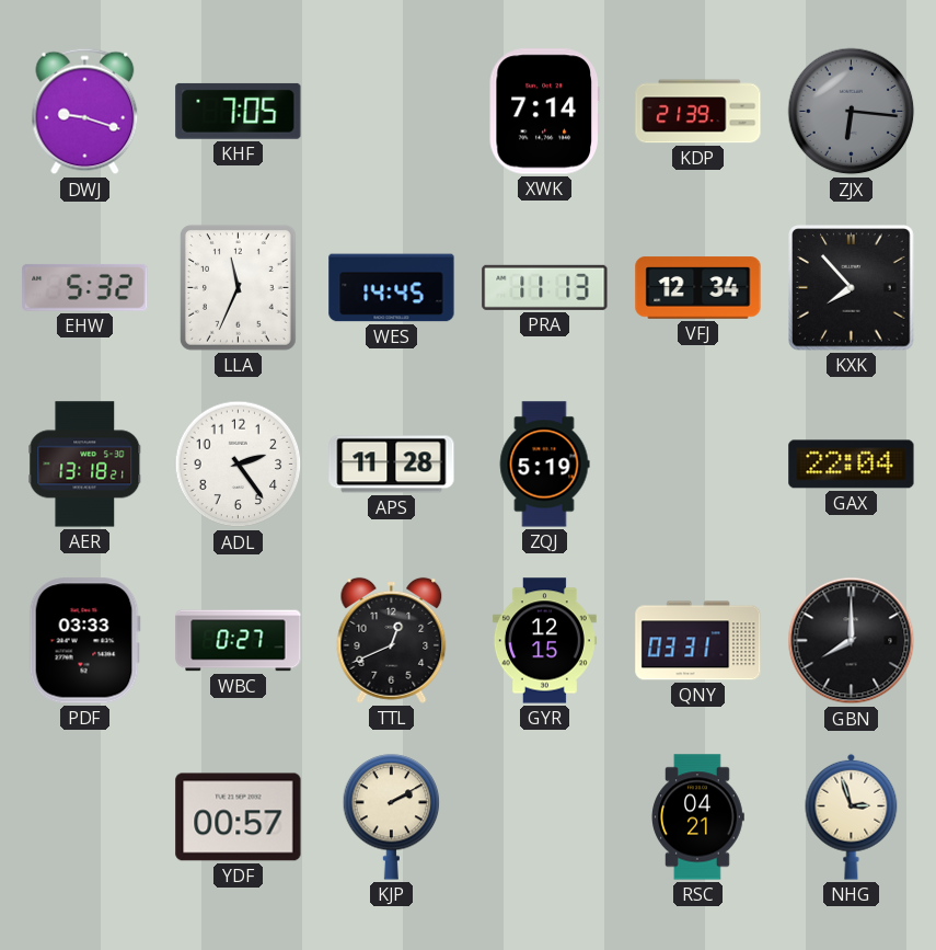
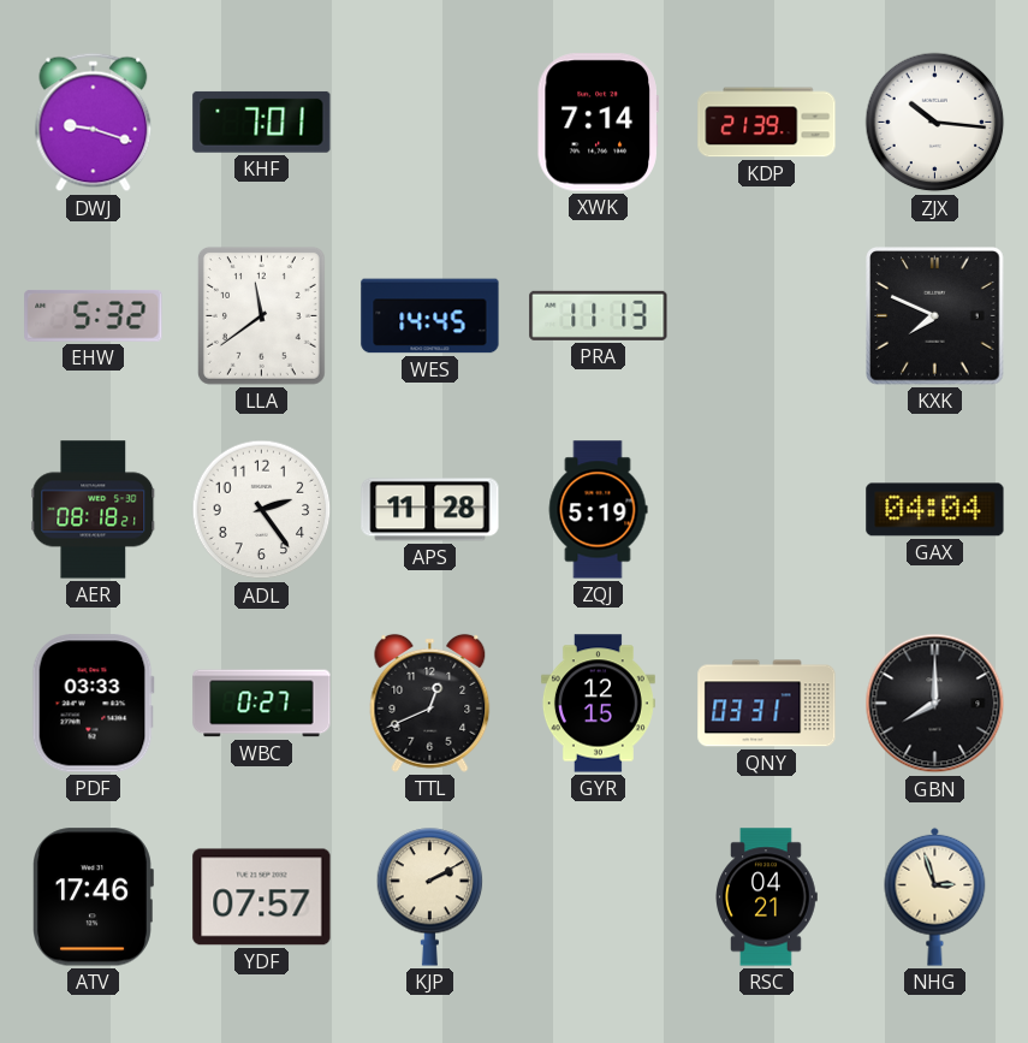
KHF: 7:05 -> 7:01
ZJX: 6:16 -> 10:16
ZJX dial: grey -> white
LLA: 11:34 -> 11:39
VFJ: 12:34 -> none
KXK: 7:53 -> 7:49
AER: 13:18 -> 08:18
GAX: 22:04 -> 04:04
ATV: none -> 17:46
YDF: 00:57 -> 07:57
